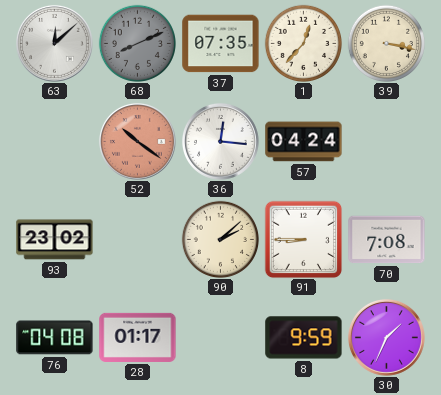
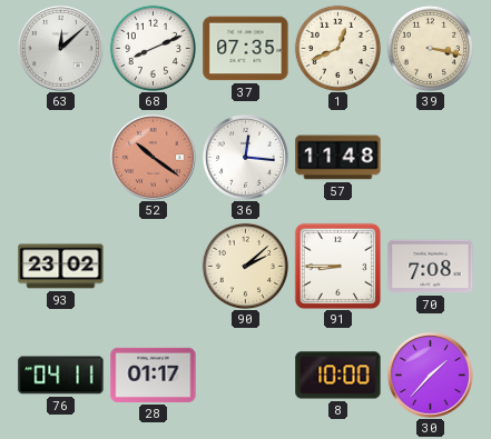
68 dial: grey -> white
1: 12:37 -> 12:41
57: 04:24 -> 11:48
76: 04:08 -> 04:11
8: 9:59 -> 10:00
30: 1:34 -> 1:37
